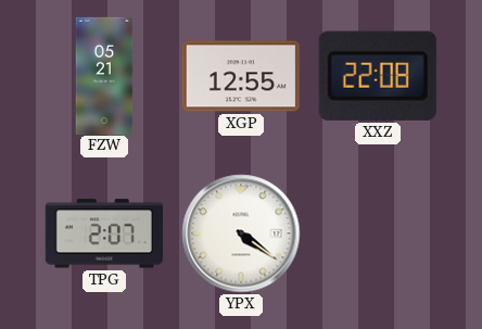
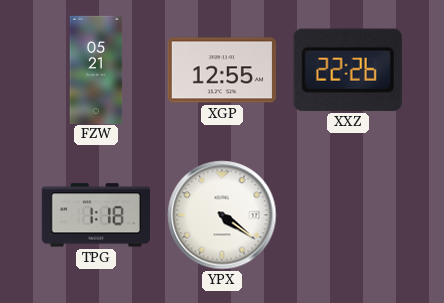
XXZ: 22:08 -> 22:26
TPG: 2:07 -> 1:18
